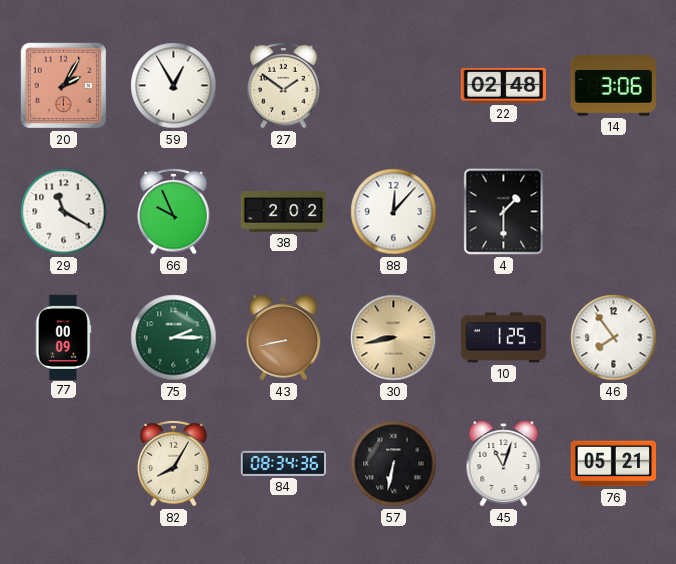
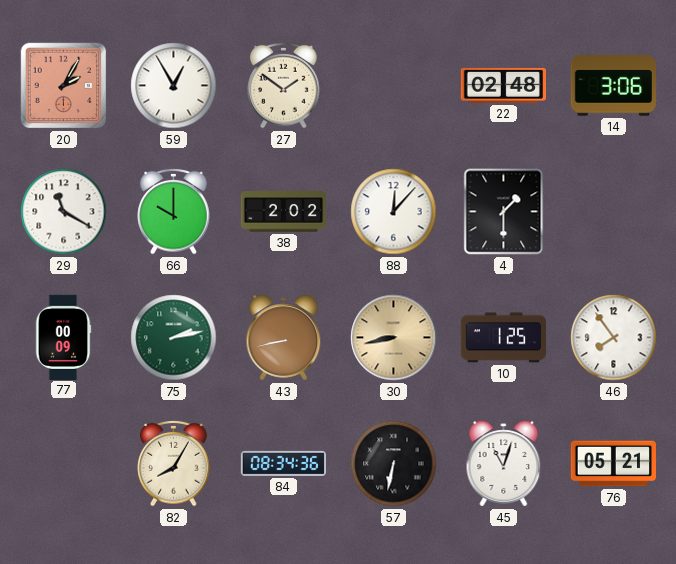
66: 9:56 -> 10:00
75: 2:15 -> 2:13
